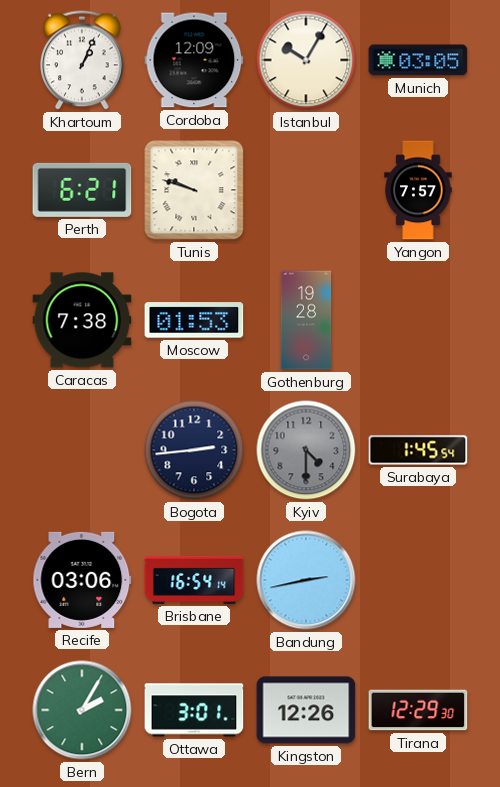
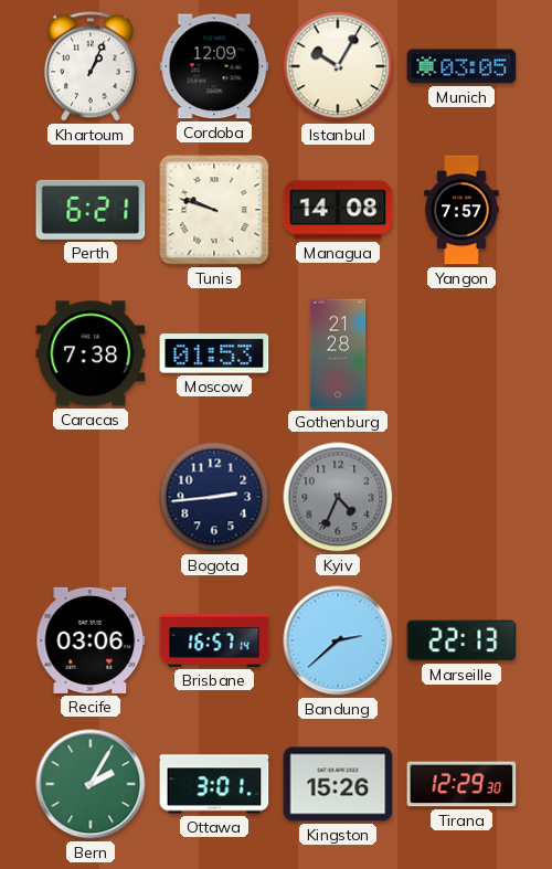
Managua: none -> 14:08
Gothenburg: 19:28 -> 21:28
Kyiv: 4:30 -> 4:34
Surabaya: 1:45 -> none
Brisbane: 16:54 -> 16:57
Bandung: 2:43 -> 2:38
Marseille: none -> 22:13
Kingston: 12:26 -> 15:26
